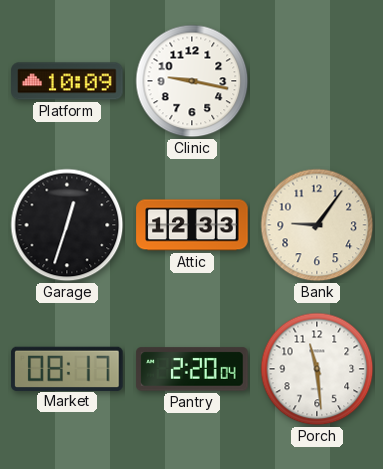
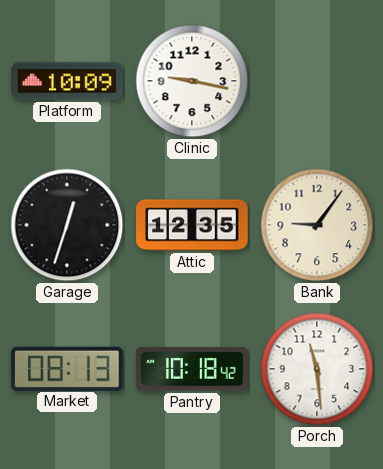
Attic: 12:33 -> 12:35
Market: 08:17 -> 08:13
Pantry: 2:20 -> 10:18
